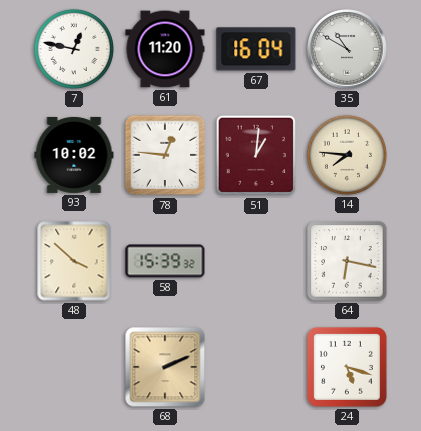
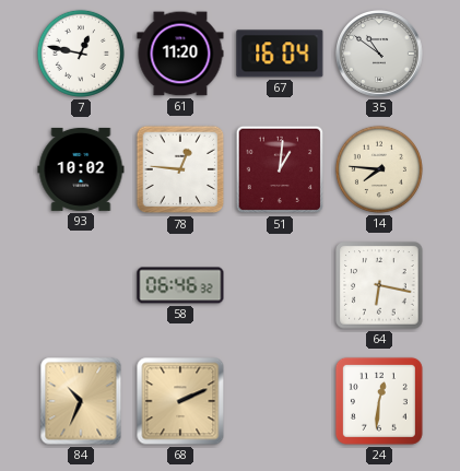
35: 10:50 -> 10:51
48: 3:52 -> none
58: 15:39 -> 06:46
84: none -> 10:34
24: 5:18 -> 12:31
